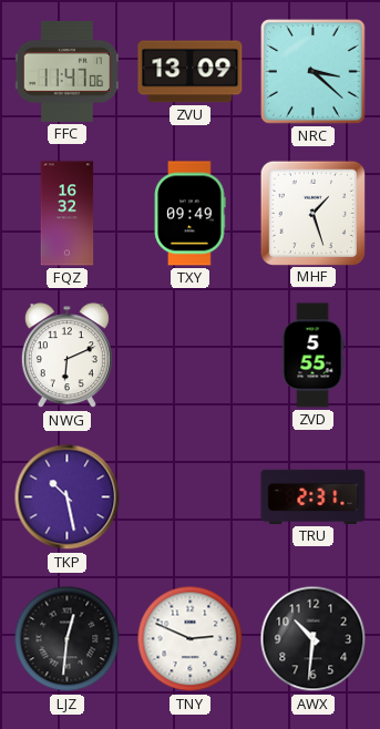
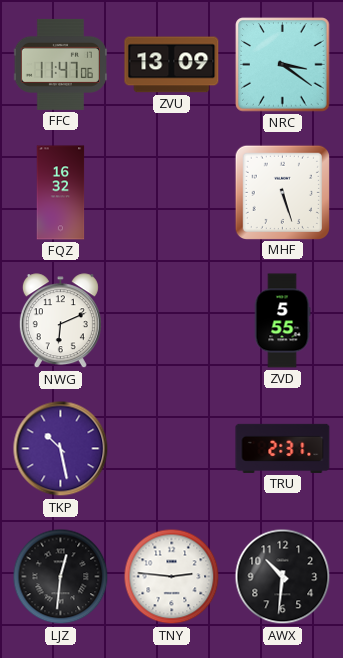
NRC: 3:22 -> 3:21
TXY: 09:49 -> none
MHF: 1:27 -> 5:27
TNY: 2:49 -> 2:46
